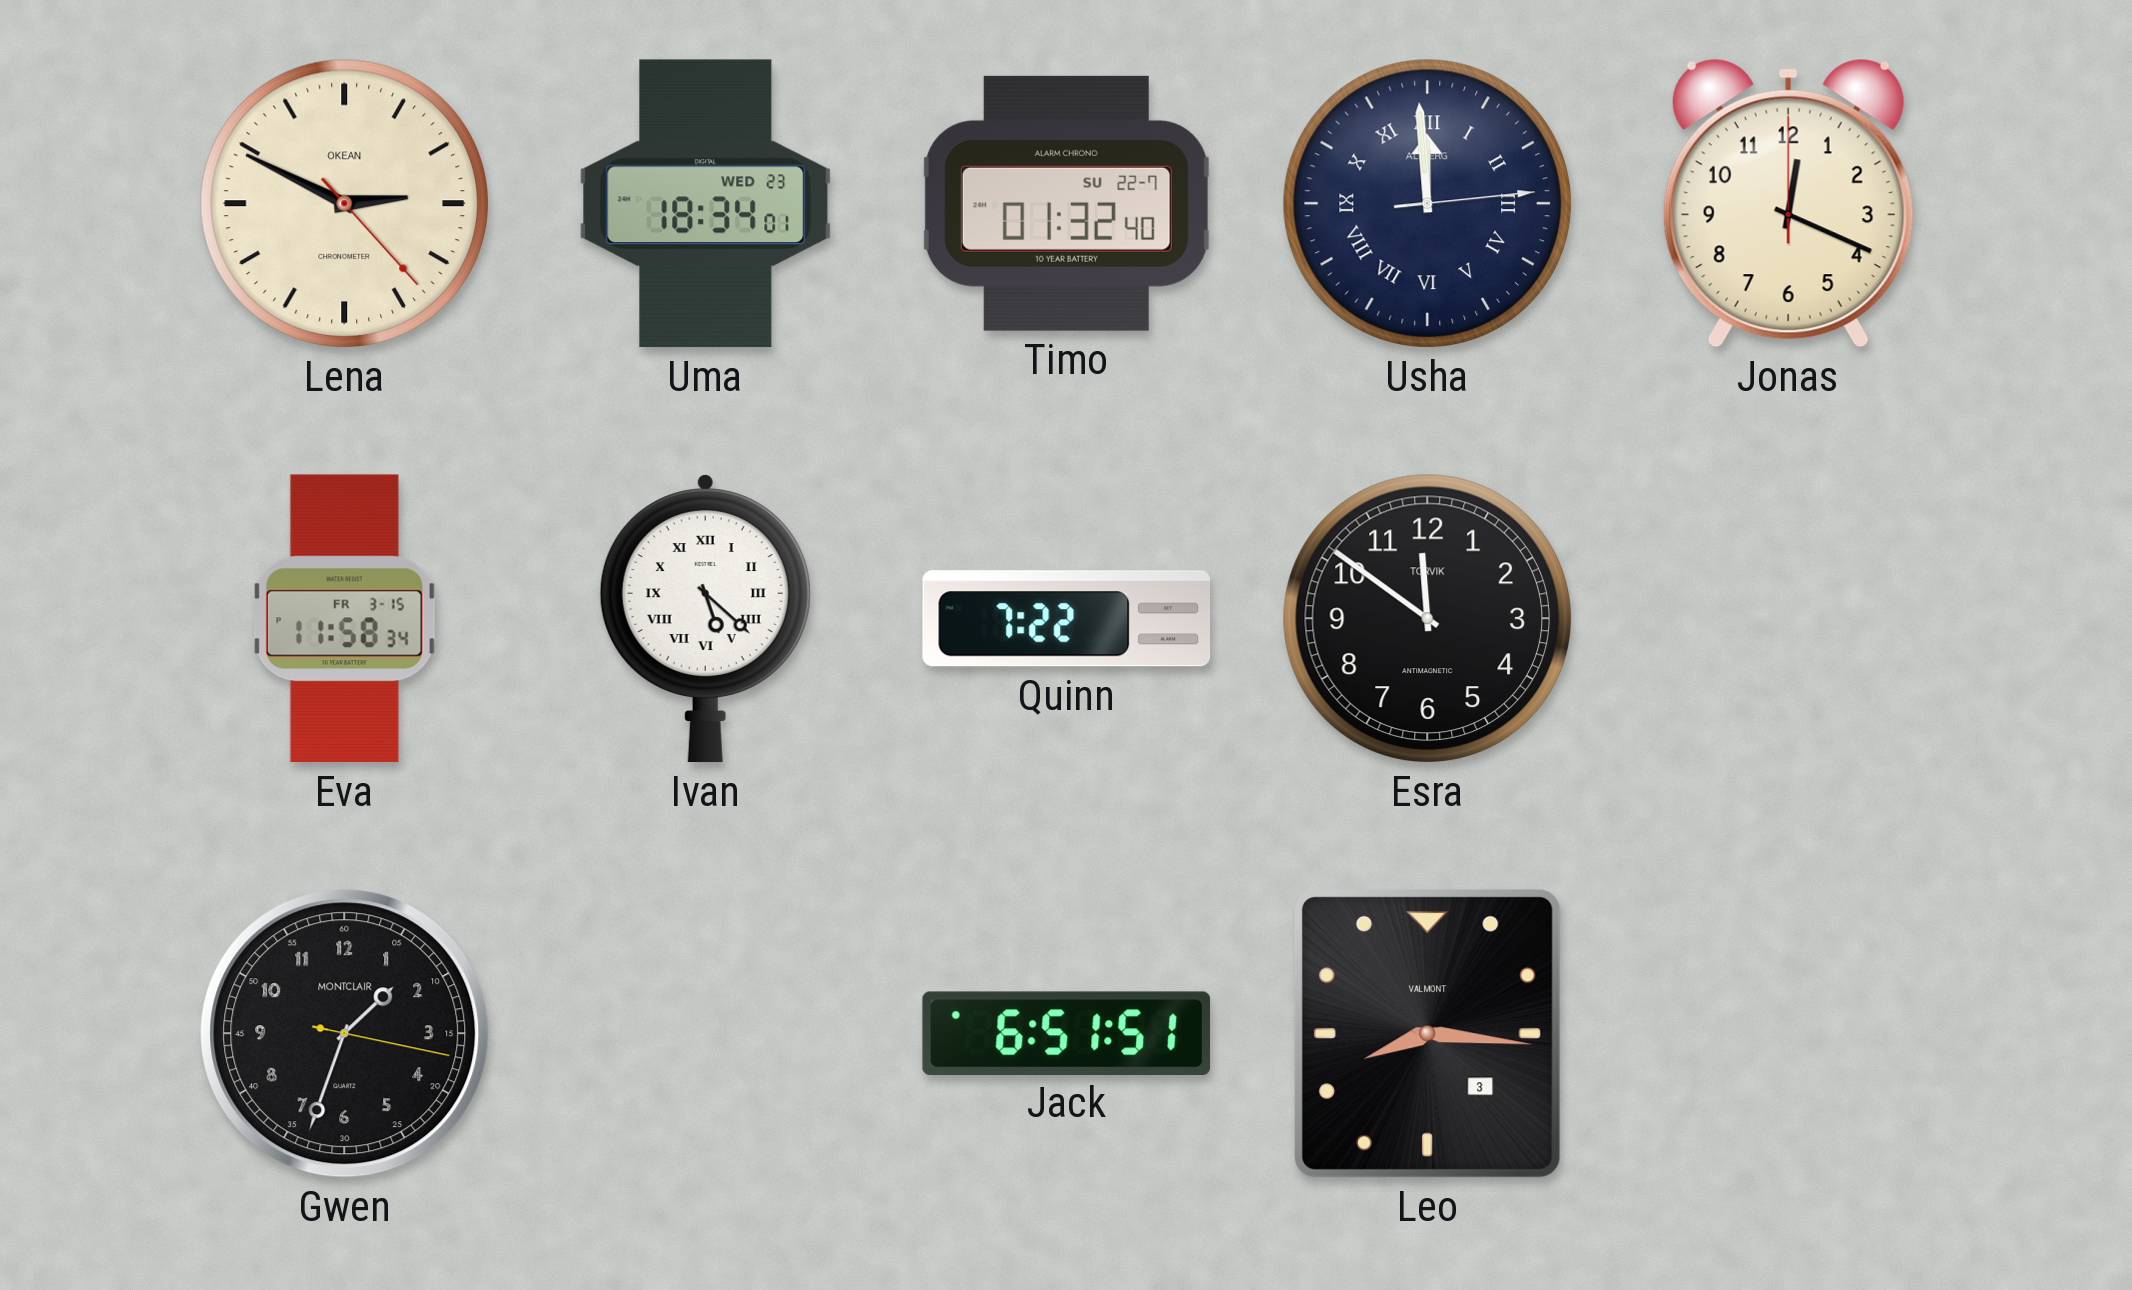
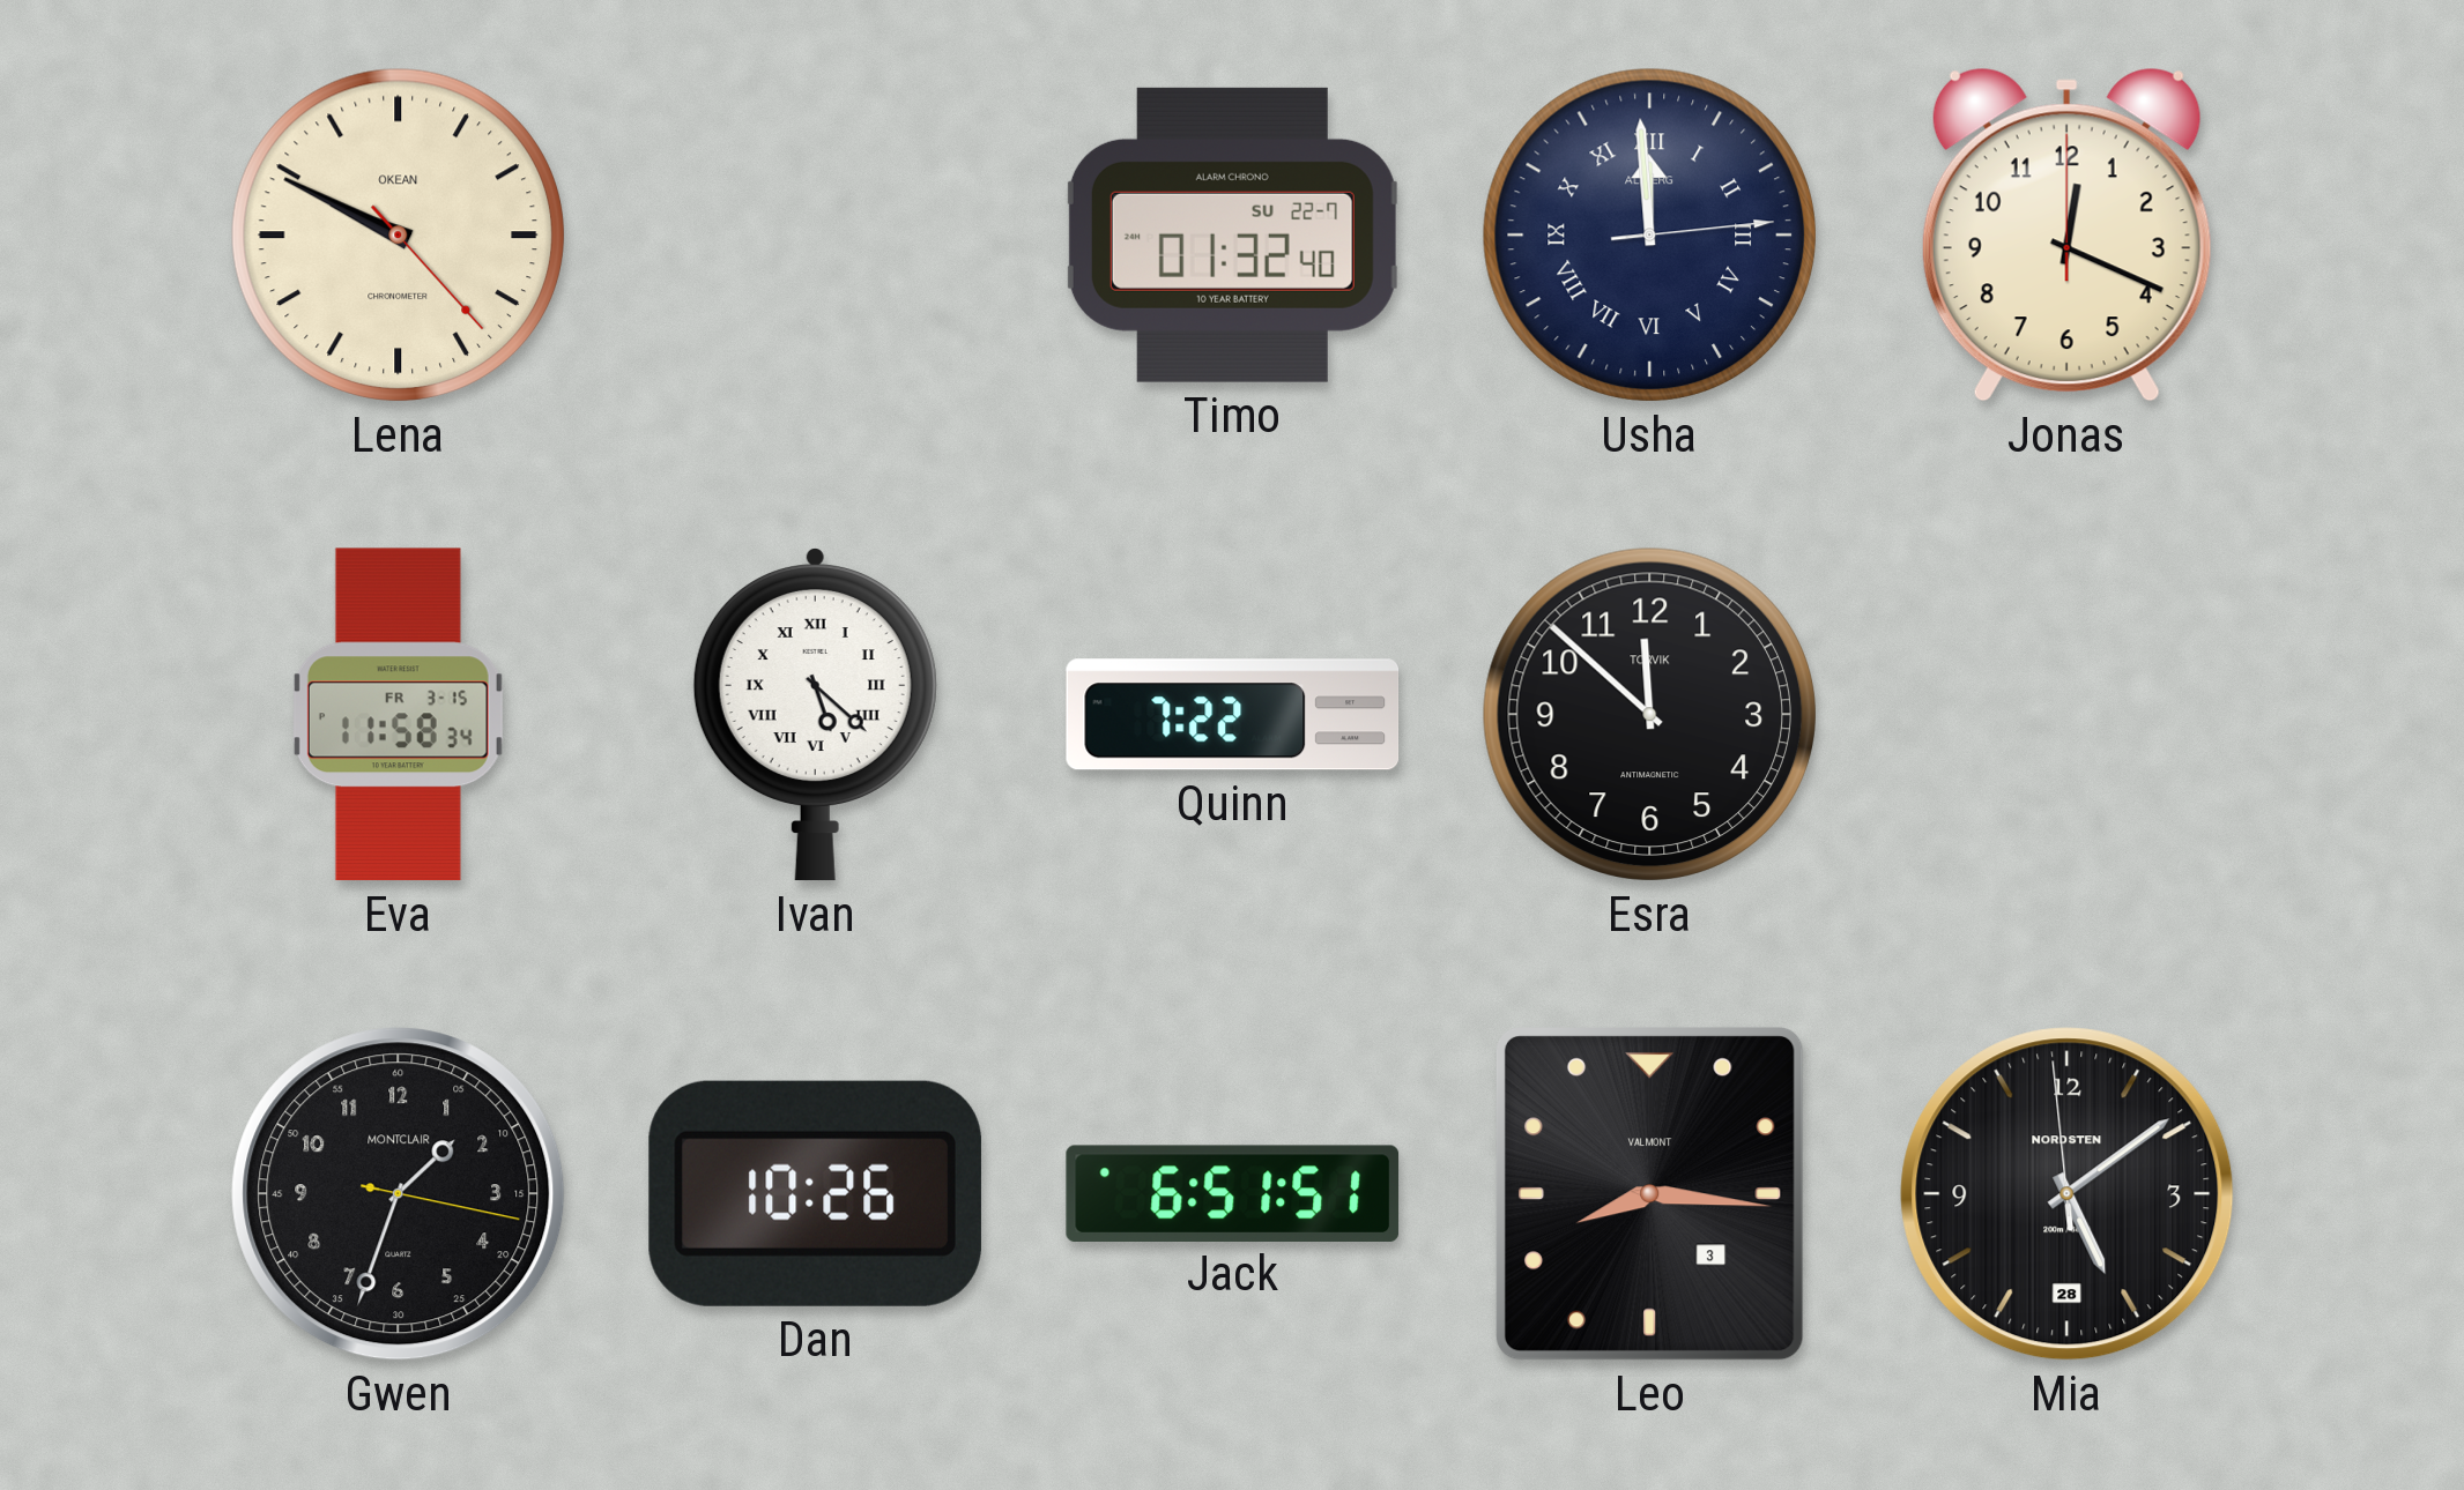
Lena: 2:49 -> 9:49
Uma: 18:34 -> none
Esra: 11:51 -> 11:52
Dan: none -> 10:26
Mia: none -> 5:08
